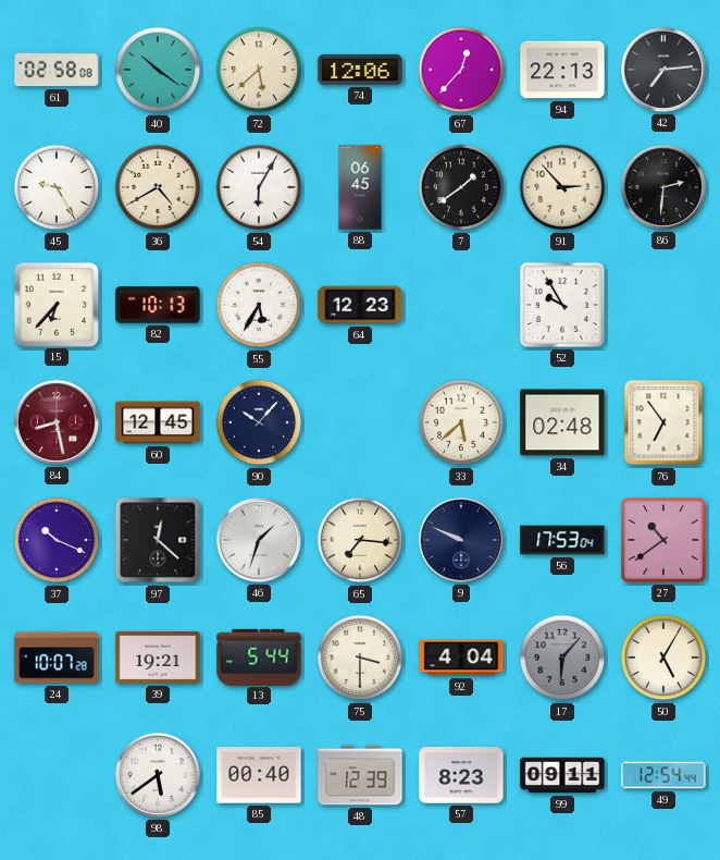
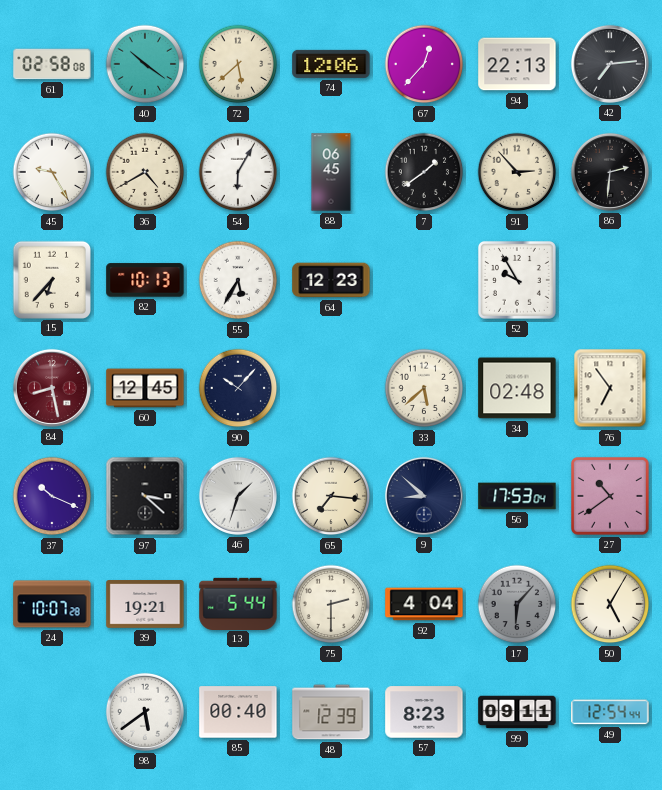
97: 12:22 -> 3:22
9: 9:49 -> 8:52
75: 3:30 -> 2:30
